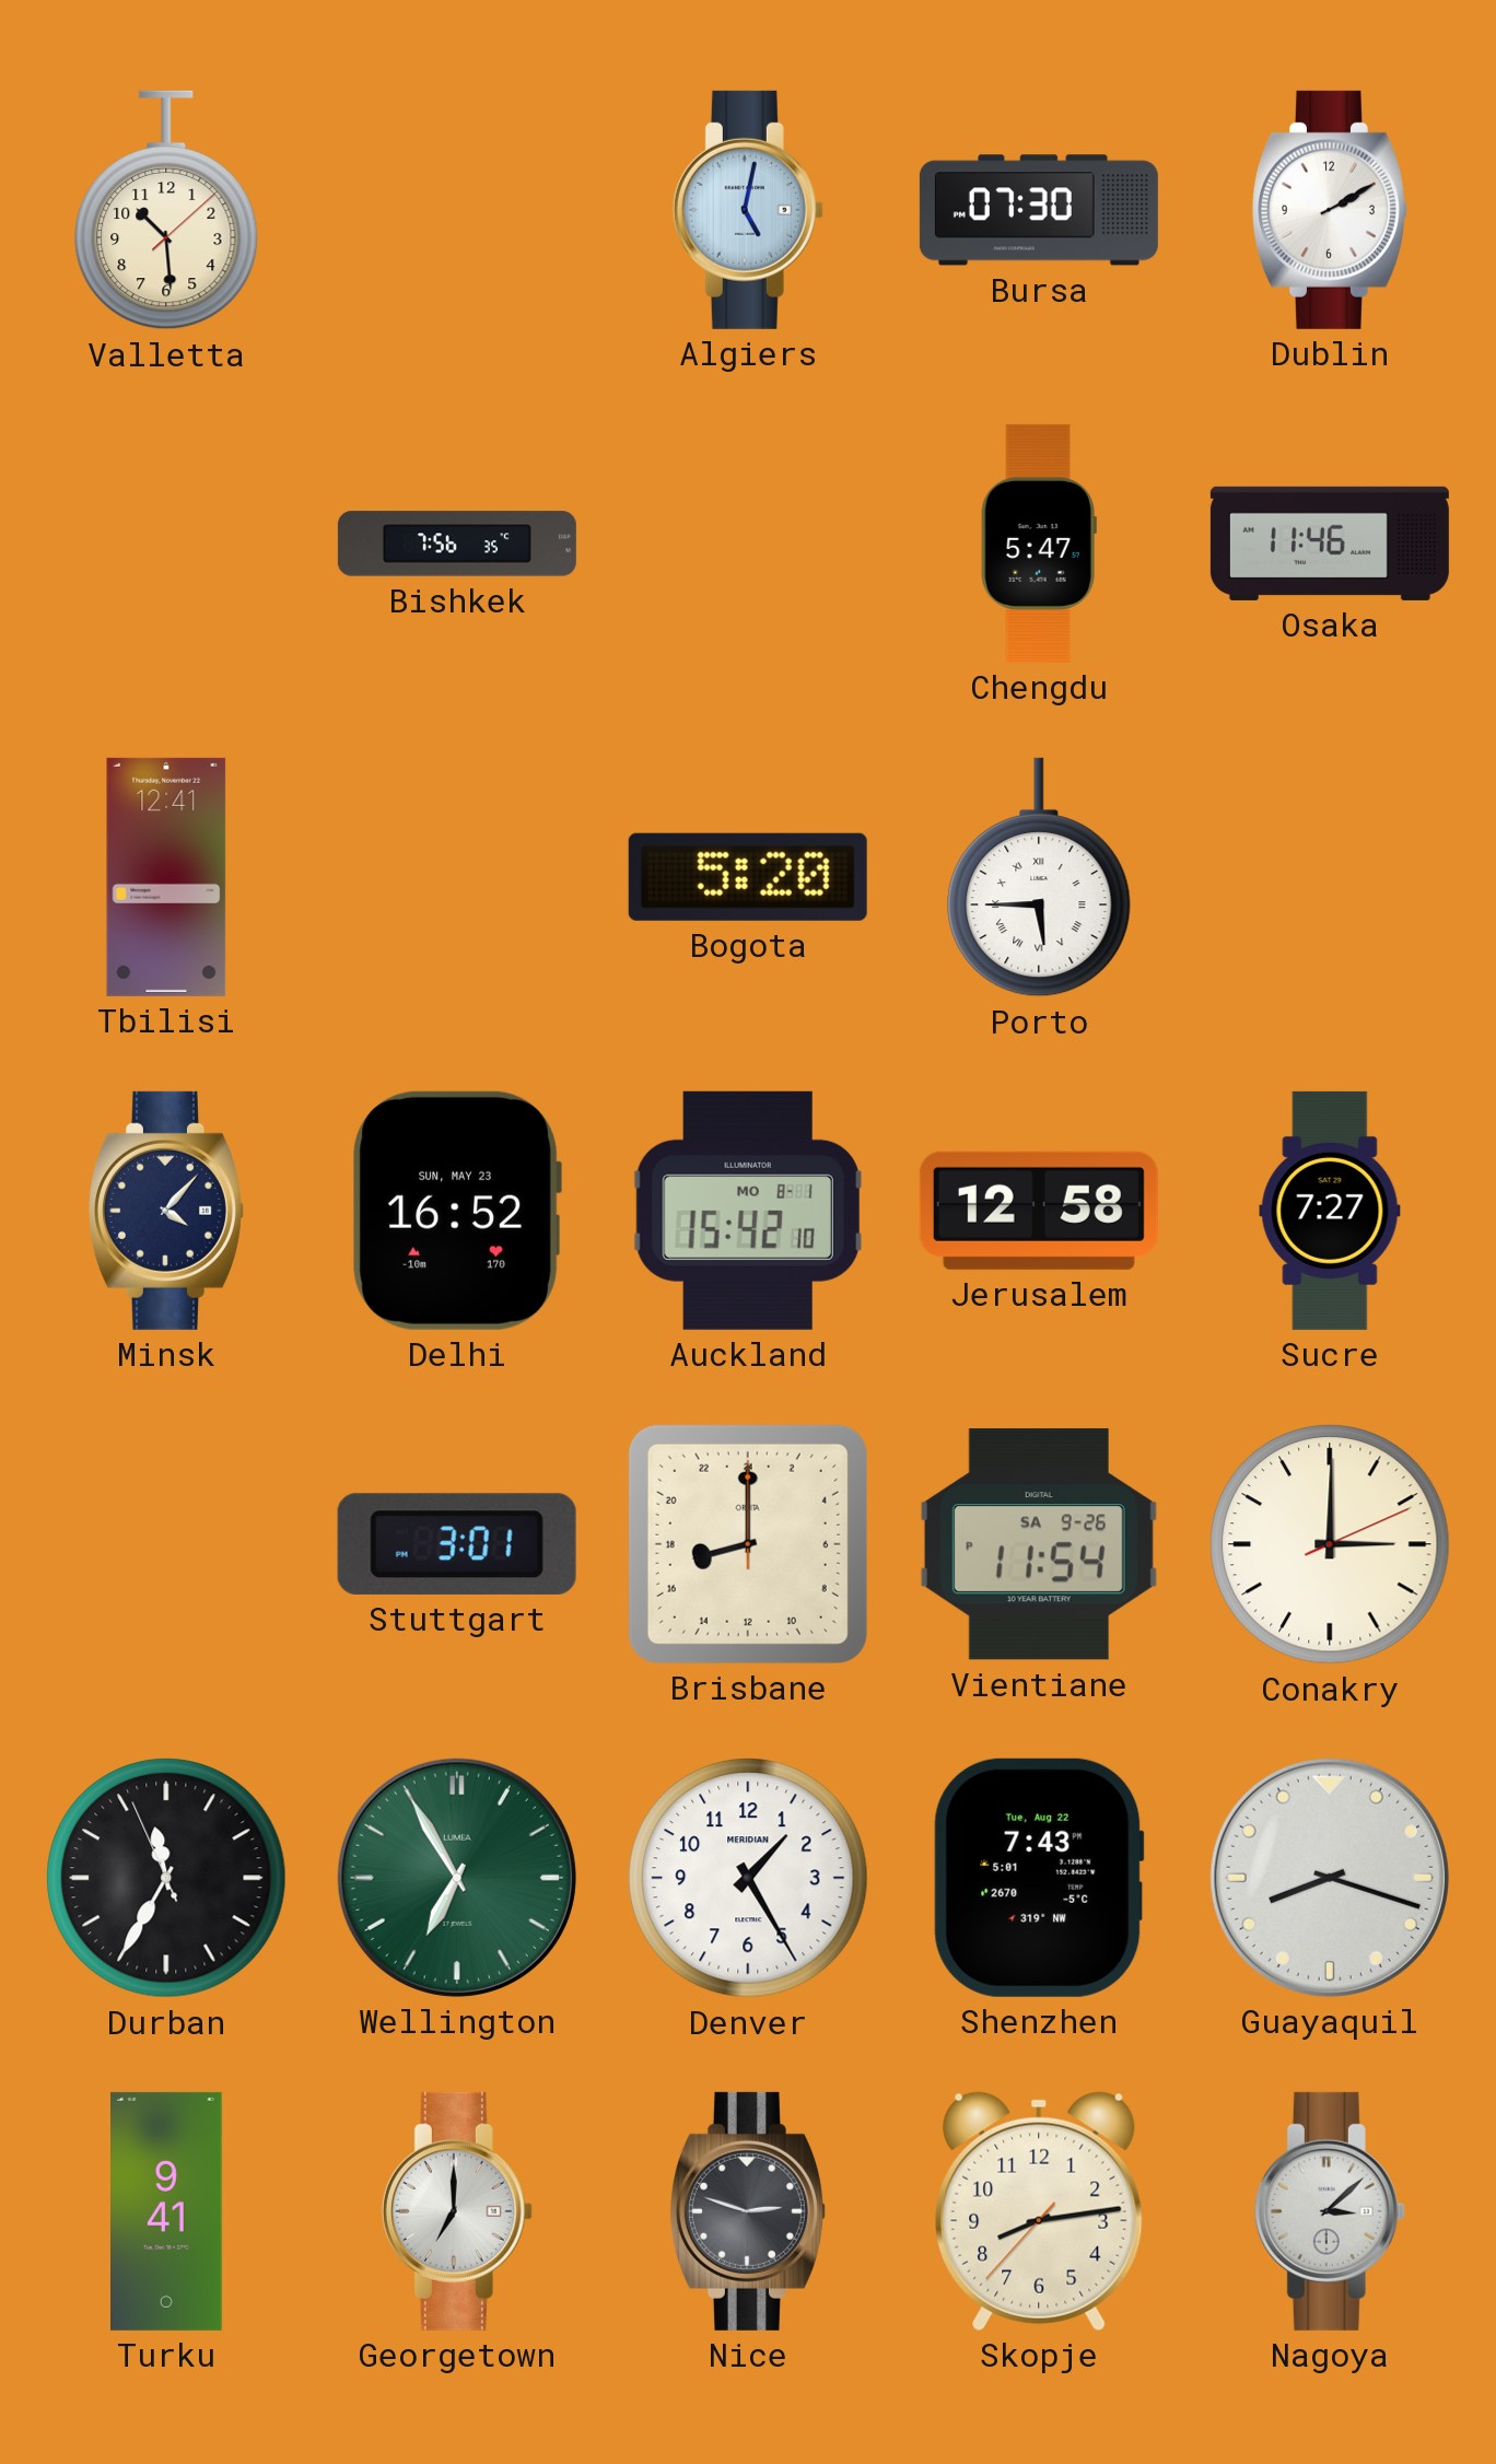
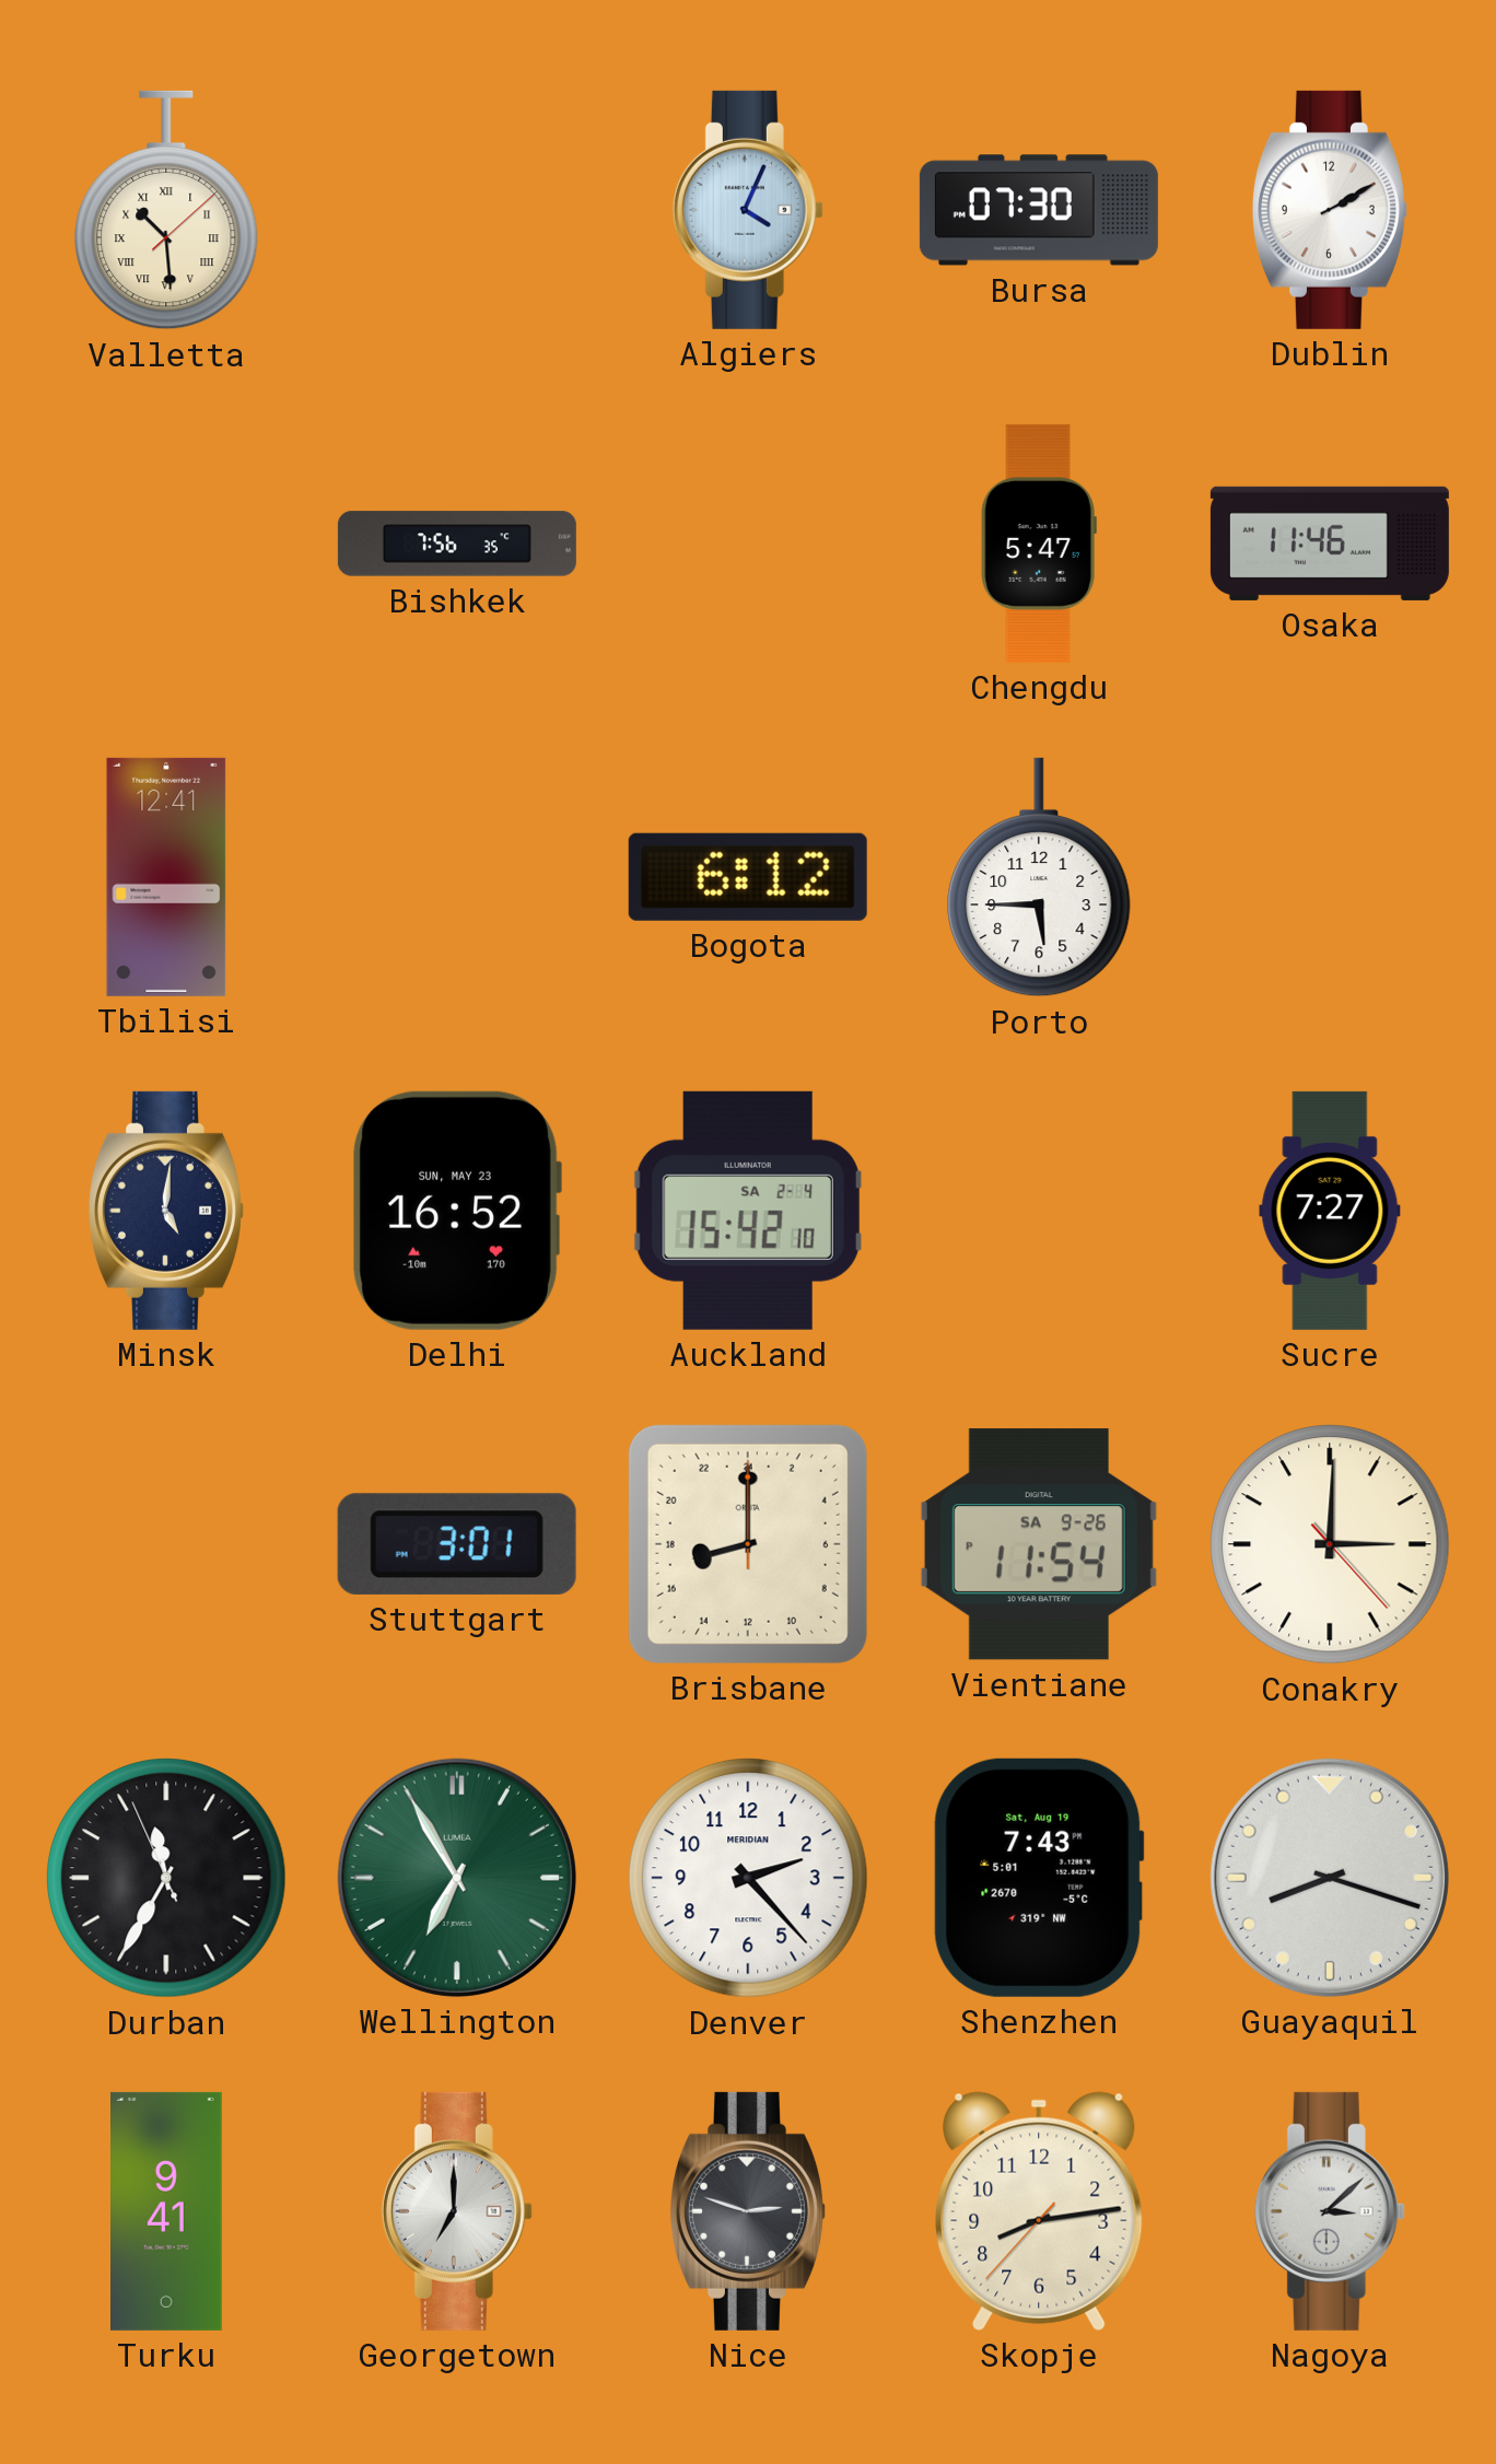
Valletta numerals: Arabic -> Roman
Algiers: 5:02 -> 4:04
Bogota: 5:20 -> 6:12
Porto numerals: Roman -> Arabic
Minsk: 4:07 -> 5:01
Auckland date: MO 8-1 -> SA 2-4
Jerusalem: 12:58 -> none
Conakry: 3:00:11 -> 3:00:23
Denver: 1:25 -> 2:23
Shenzhen date: Tue, Aug 22 -> Sat, Aug 19
